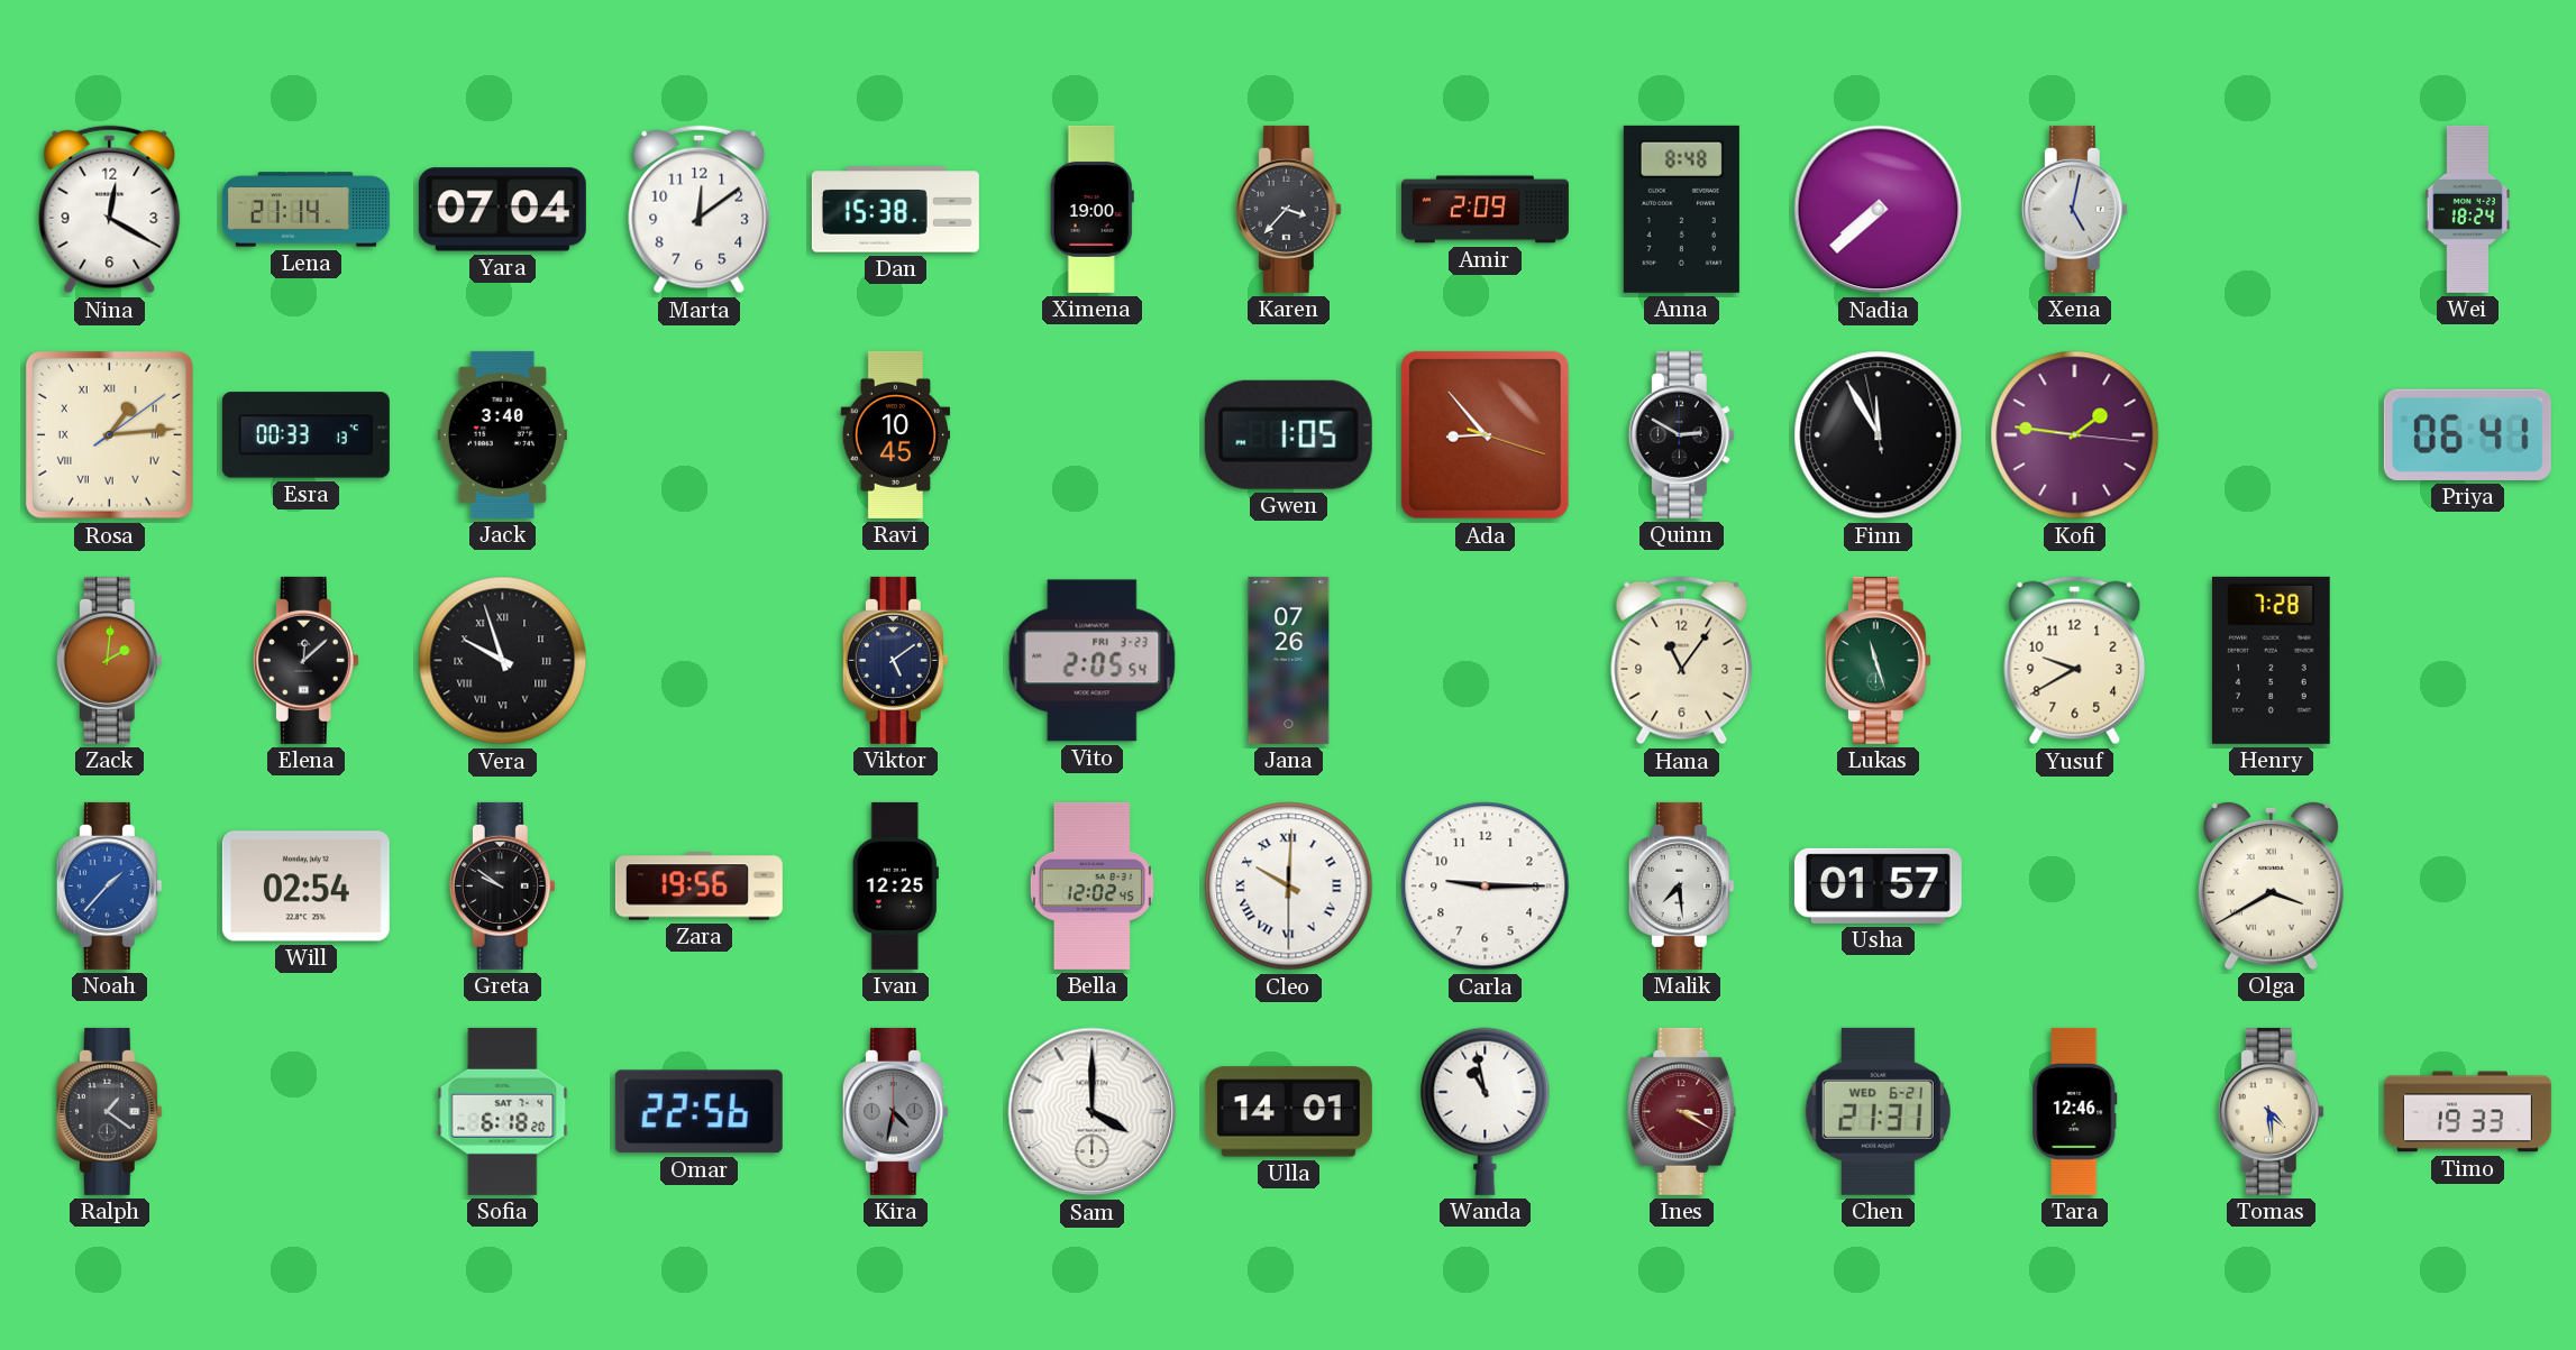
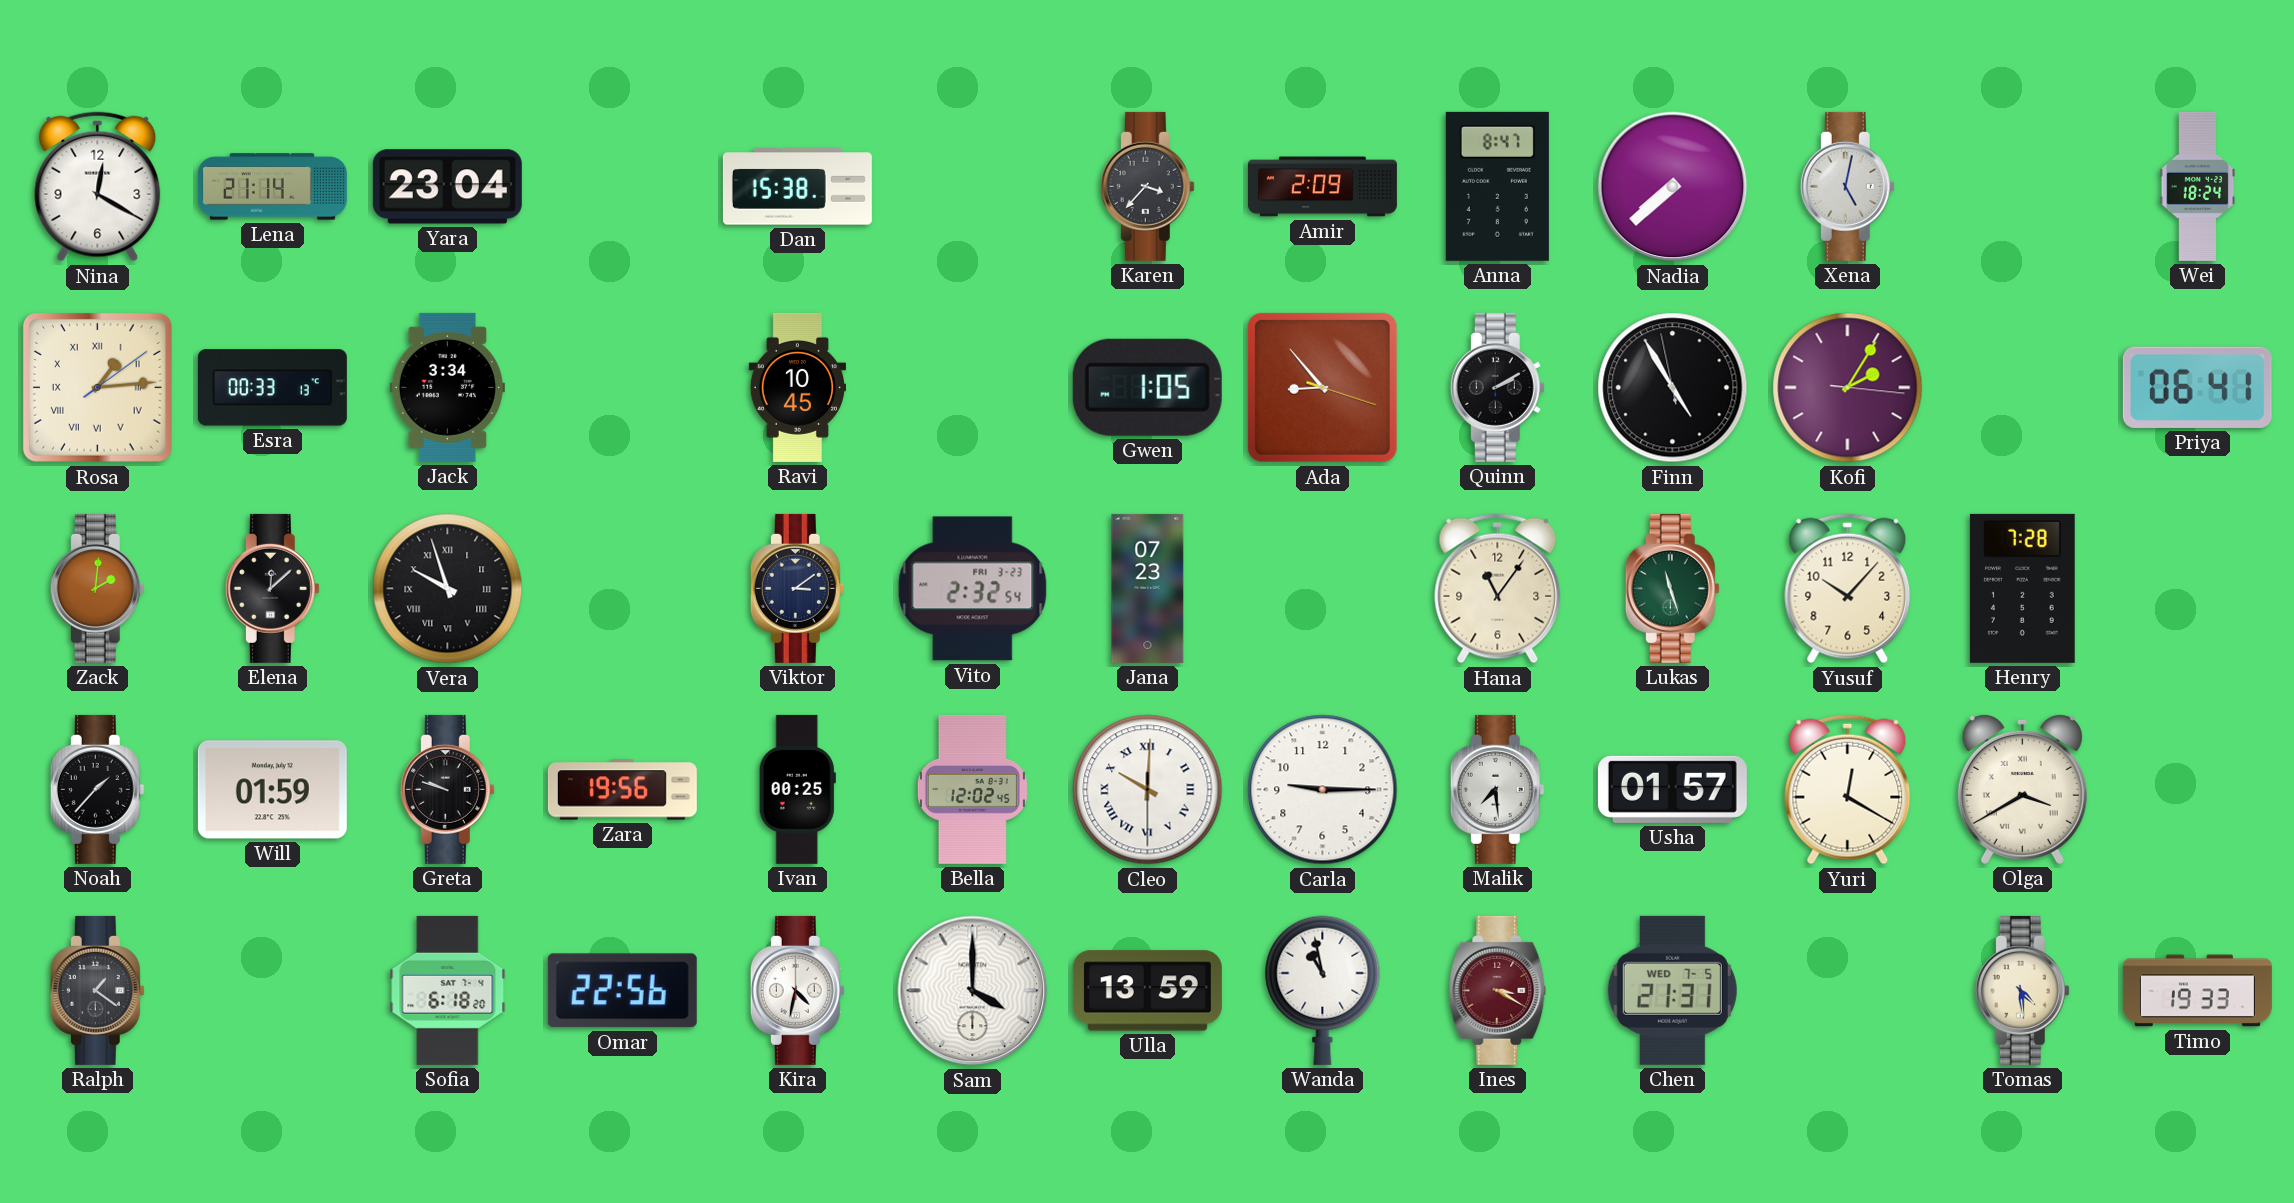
Yara: 07:04 -> 23:04
Marta: 12:09 -> none
Ximena: 19:00 -> none
Anna: 8:48 -> 8:47
Jack: 3:40 -> 3:34
Quinn: 2:50 -> 2:10
Finn: 11:54 -> 4:54
Kofi: 1:46 -> 2:05
Viktor: 5:09 -> 3:09
Vito: 2:05 -> 2:32
Jana: 07:26 -> 07:23
Yusuf: 9:40 -> 10:07
Noah dial: blue -> black
Will: 02:54 -> 01:59
Greta: 9:51 -> 9:48
Ivan: 12:25 -> 00:25
Yuri: none -> 12:20
Kira dial: grey -> white
Ulla: 14:01 -> 13:59
Chen date: WED 6-21 -> WED 7-5
Tara: 12:46 -> none
